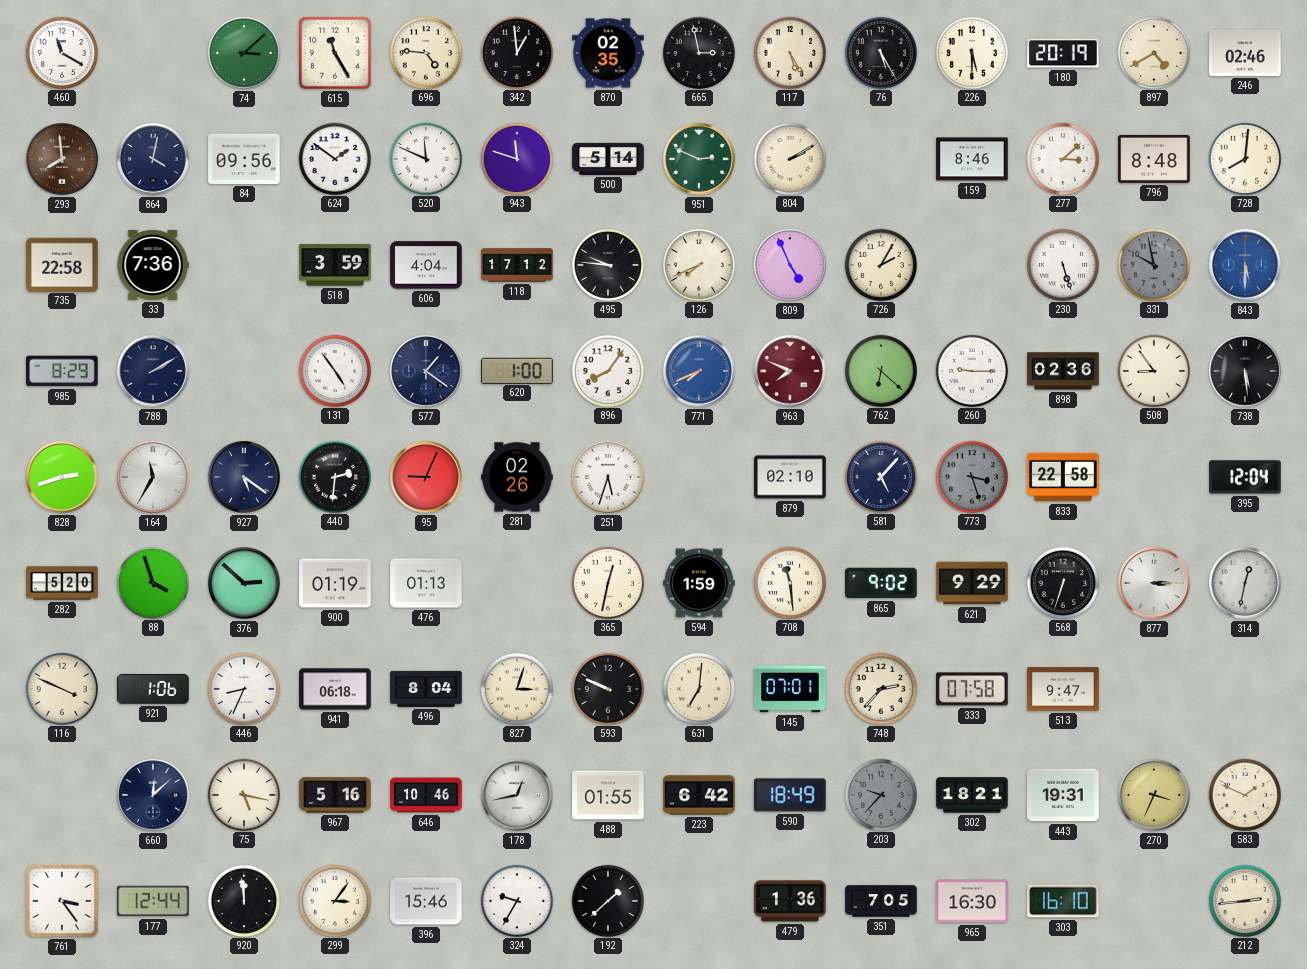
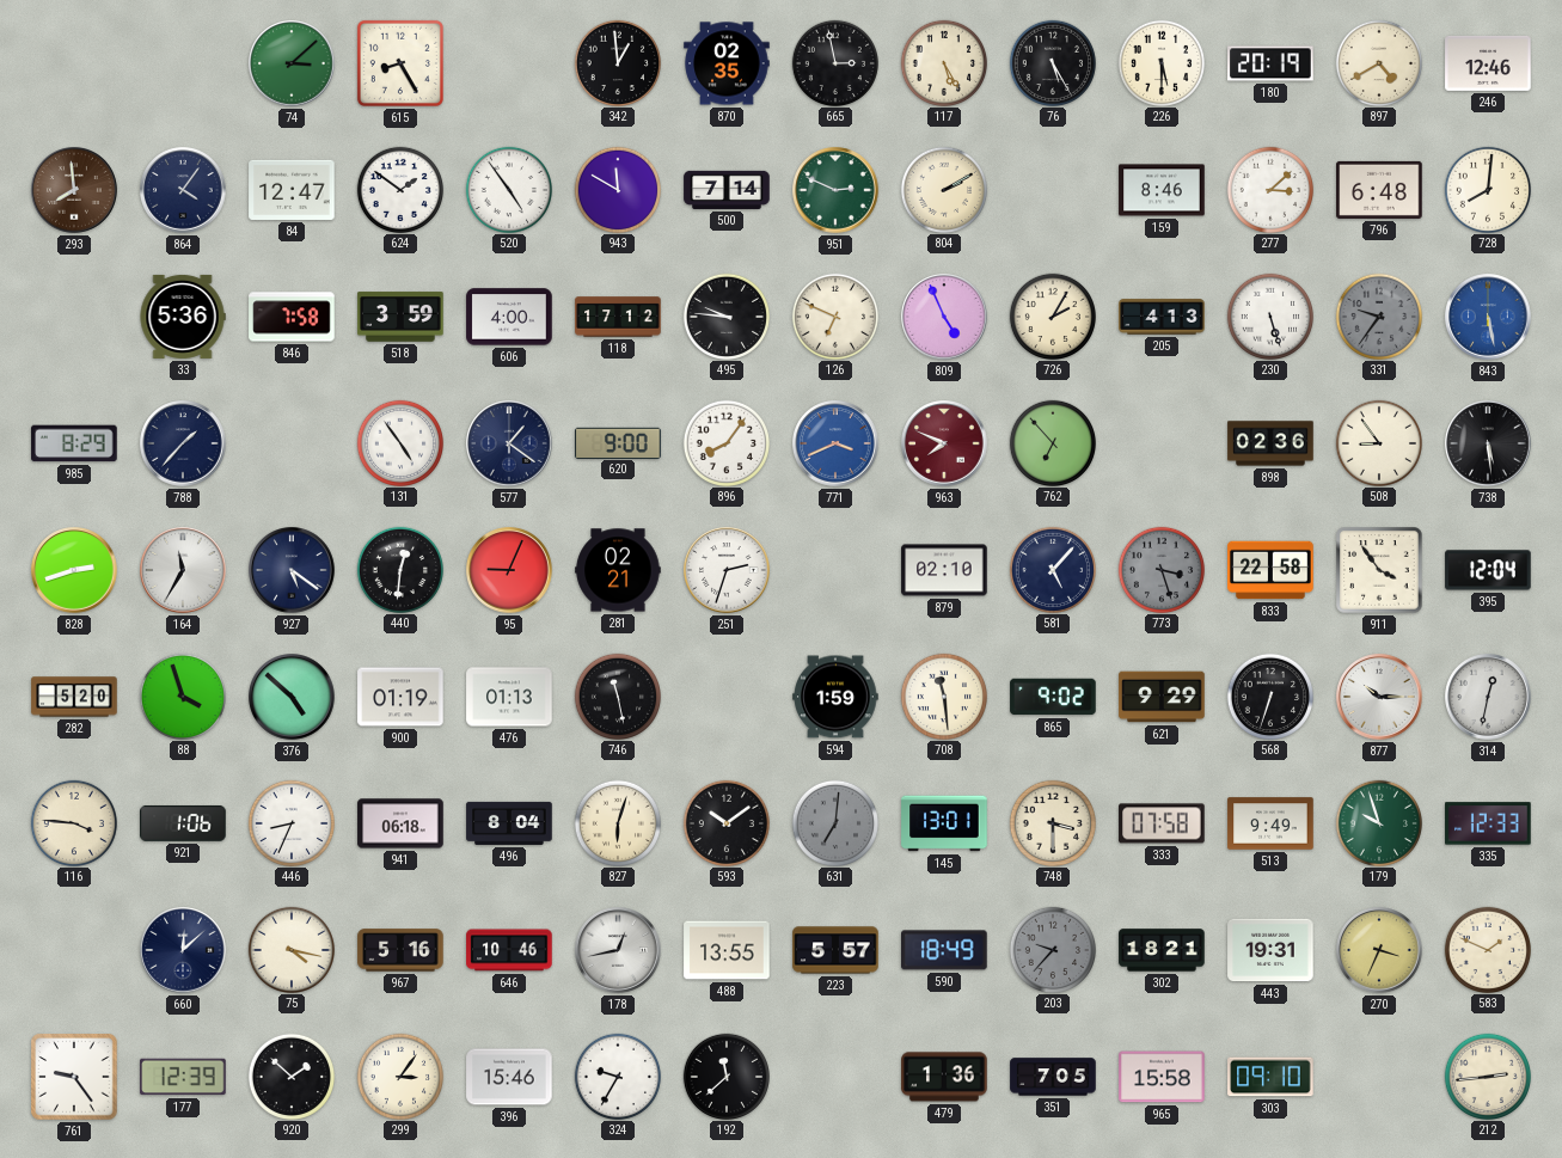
460: 11:20 -> none
615: 11:25 -> 8:25
696: 4:46 -> none
246: 02:46 -> 12:46
864: 4:02 -> 4:06
84: 09:56 -> 12:47
520: 11:49 -> 4:54
943: 11:48 -> 11:50
500: 5:14 -> 7:14
796: 8:48 -> 6:48
735: 22:58 -> none
33: 7:36 -> 5:36
846: none -> 7:58
606: 4:04 -> 4:00
126: 7:41 -> 6:49
205: none -> 4:13
331: 9:58 -> 9:36
843: 5:30 -> 5:28
788: 2:10 -> 1:37
620: 1:00 -> 9:00
771: 7:41 -> 3:41
762: 6:22 -> 6:53
260: 9:15 -> none
440: 2:31 -> 12:31
281: 02:26 -> 02:21
251: 5:33 -> 2:33
911: none -> 3:54
376: 2:52 -> 4:52
746: none -> 11:28
365: 12:32 -> none
877: 3:15 -> 10:15
116: 3:49 -> 3:46
827: 3:03 -> 6:03
593: 9:49 -> 10:09
631 dial: cream -> grey
145: 07:01 -> 13:01
748: 2:37 -> 3:30
513: 9:47 -> 9:49
179: none -> 9:57
335: none -> 12:33
75: 5:17 -> 4:17
488: 01:55 -> 13:55
223: 6:42 -> 5:57
761: 3:24 -> 9:24
177: 12:44 -> 12:39
920: 11:59 -> 1:52
192: 1:38 -> 11:38
965: 16:30 -> 15:58
303: 16:10 -> 09:10
